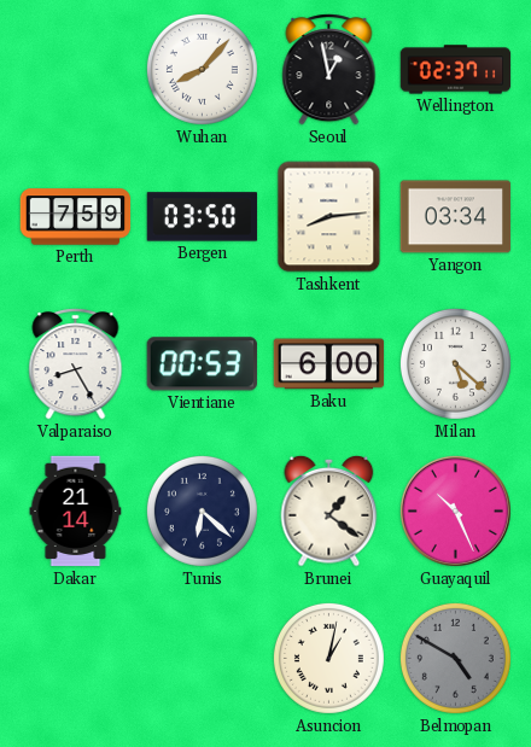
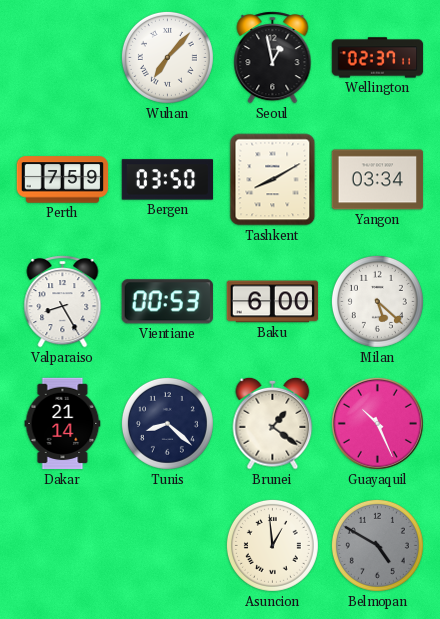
Wuhan: 8:07 -> 7:07
Tashkent: 8:14 -> 8:10
Tunis: 6:22 -> 8:22
Asuncion: 1:02 -> 12:59
